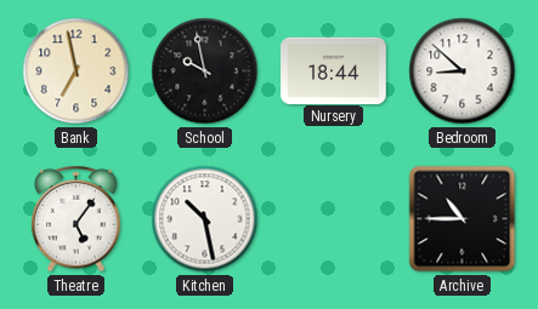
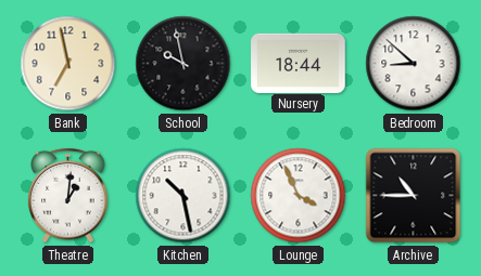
Theatre: 5:06 -> 1:01
Lounge: none -> 3:56
